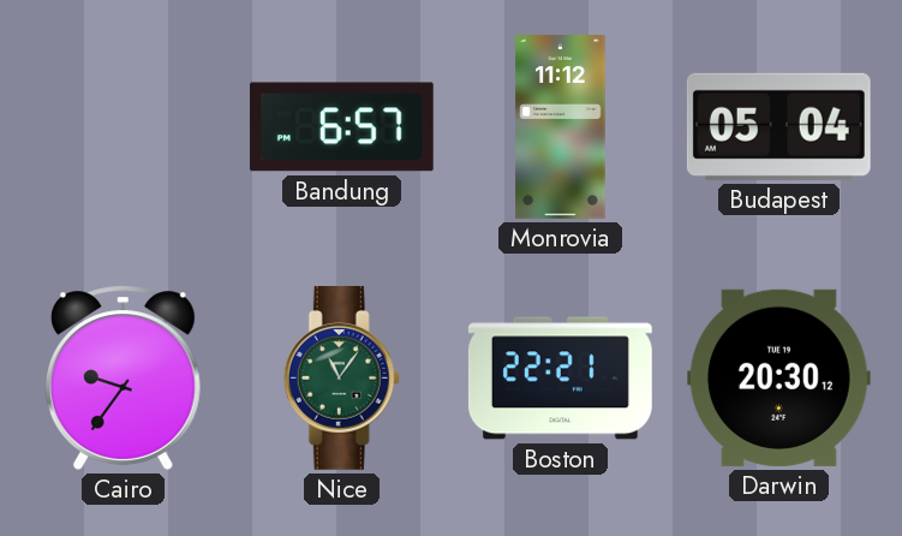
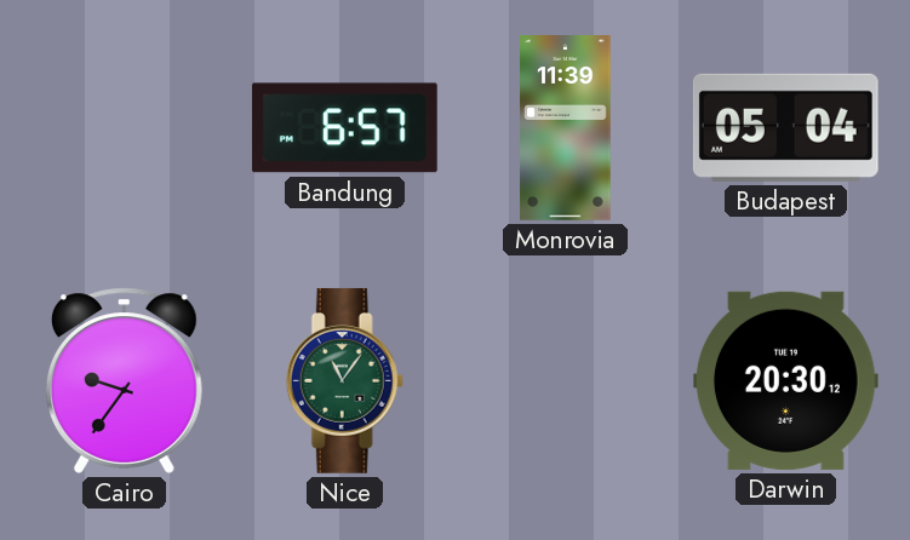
Monrovia: 11:12 -> 11:39
Boston: 22:21 -> none
